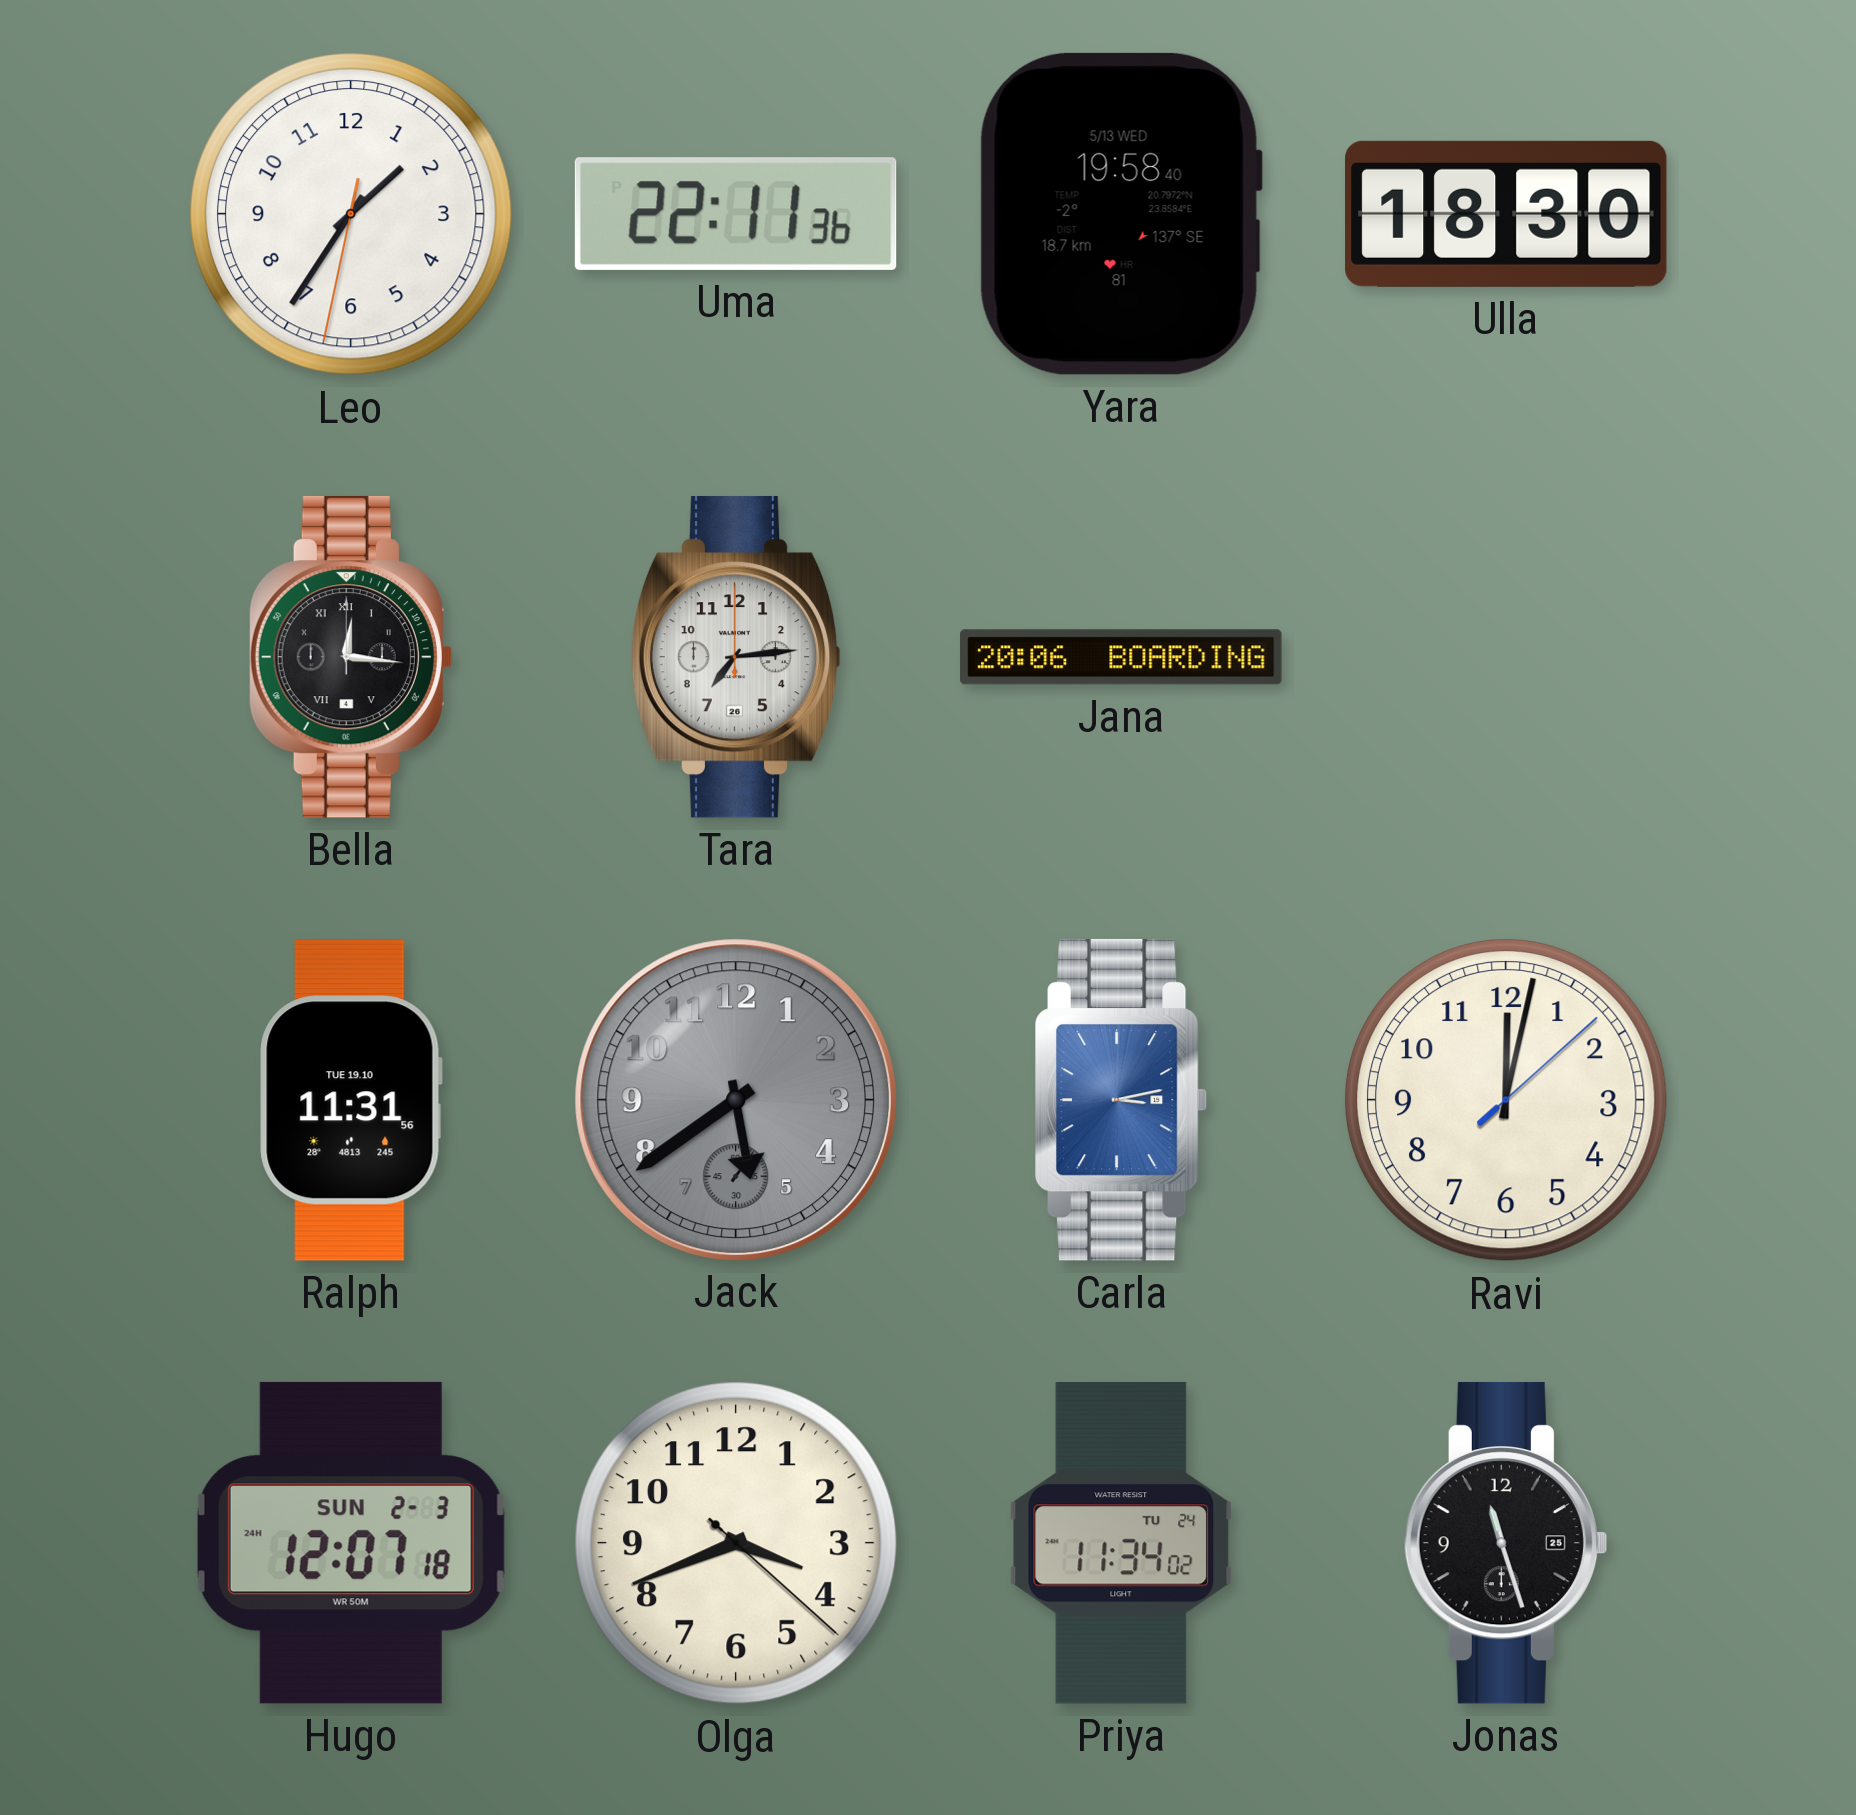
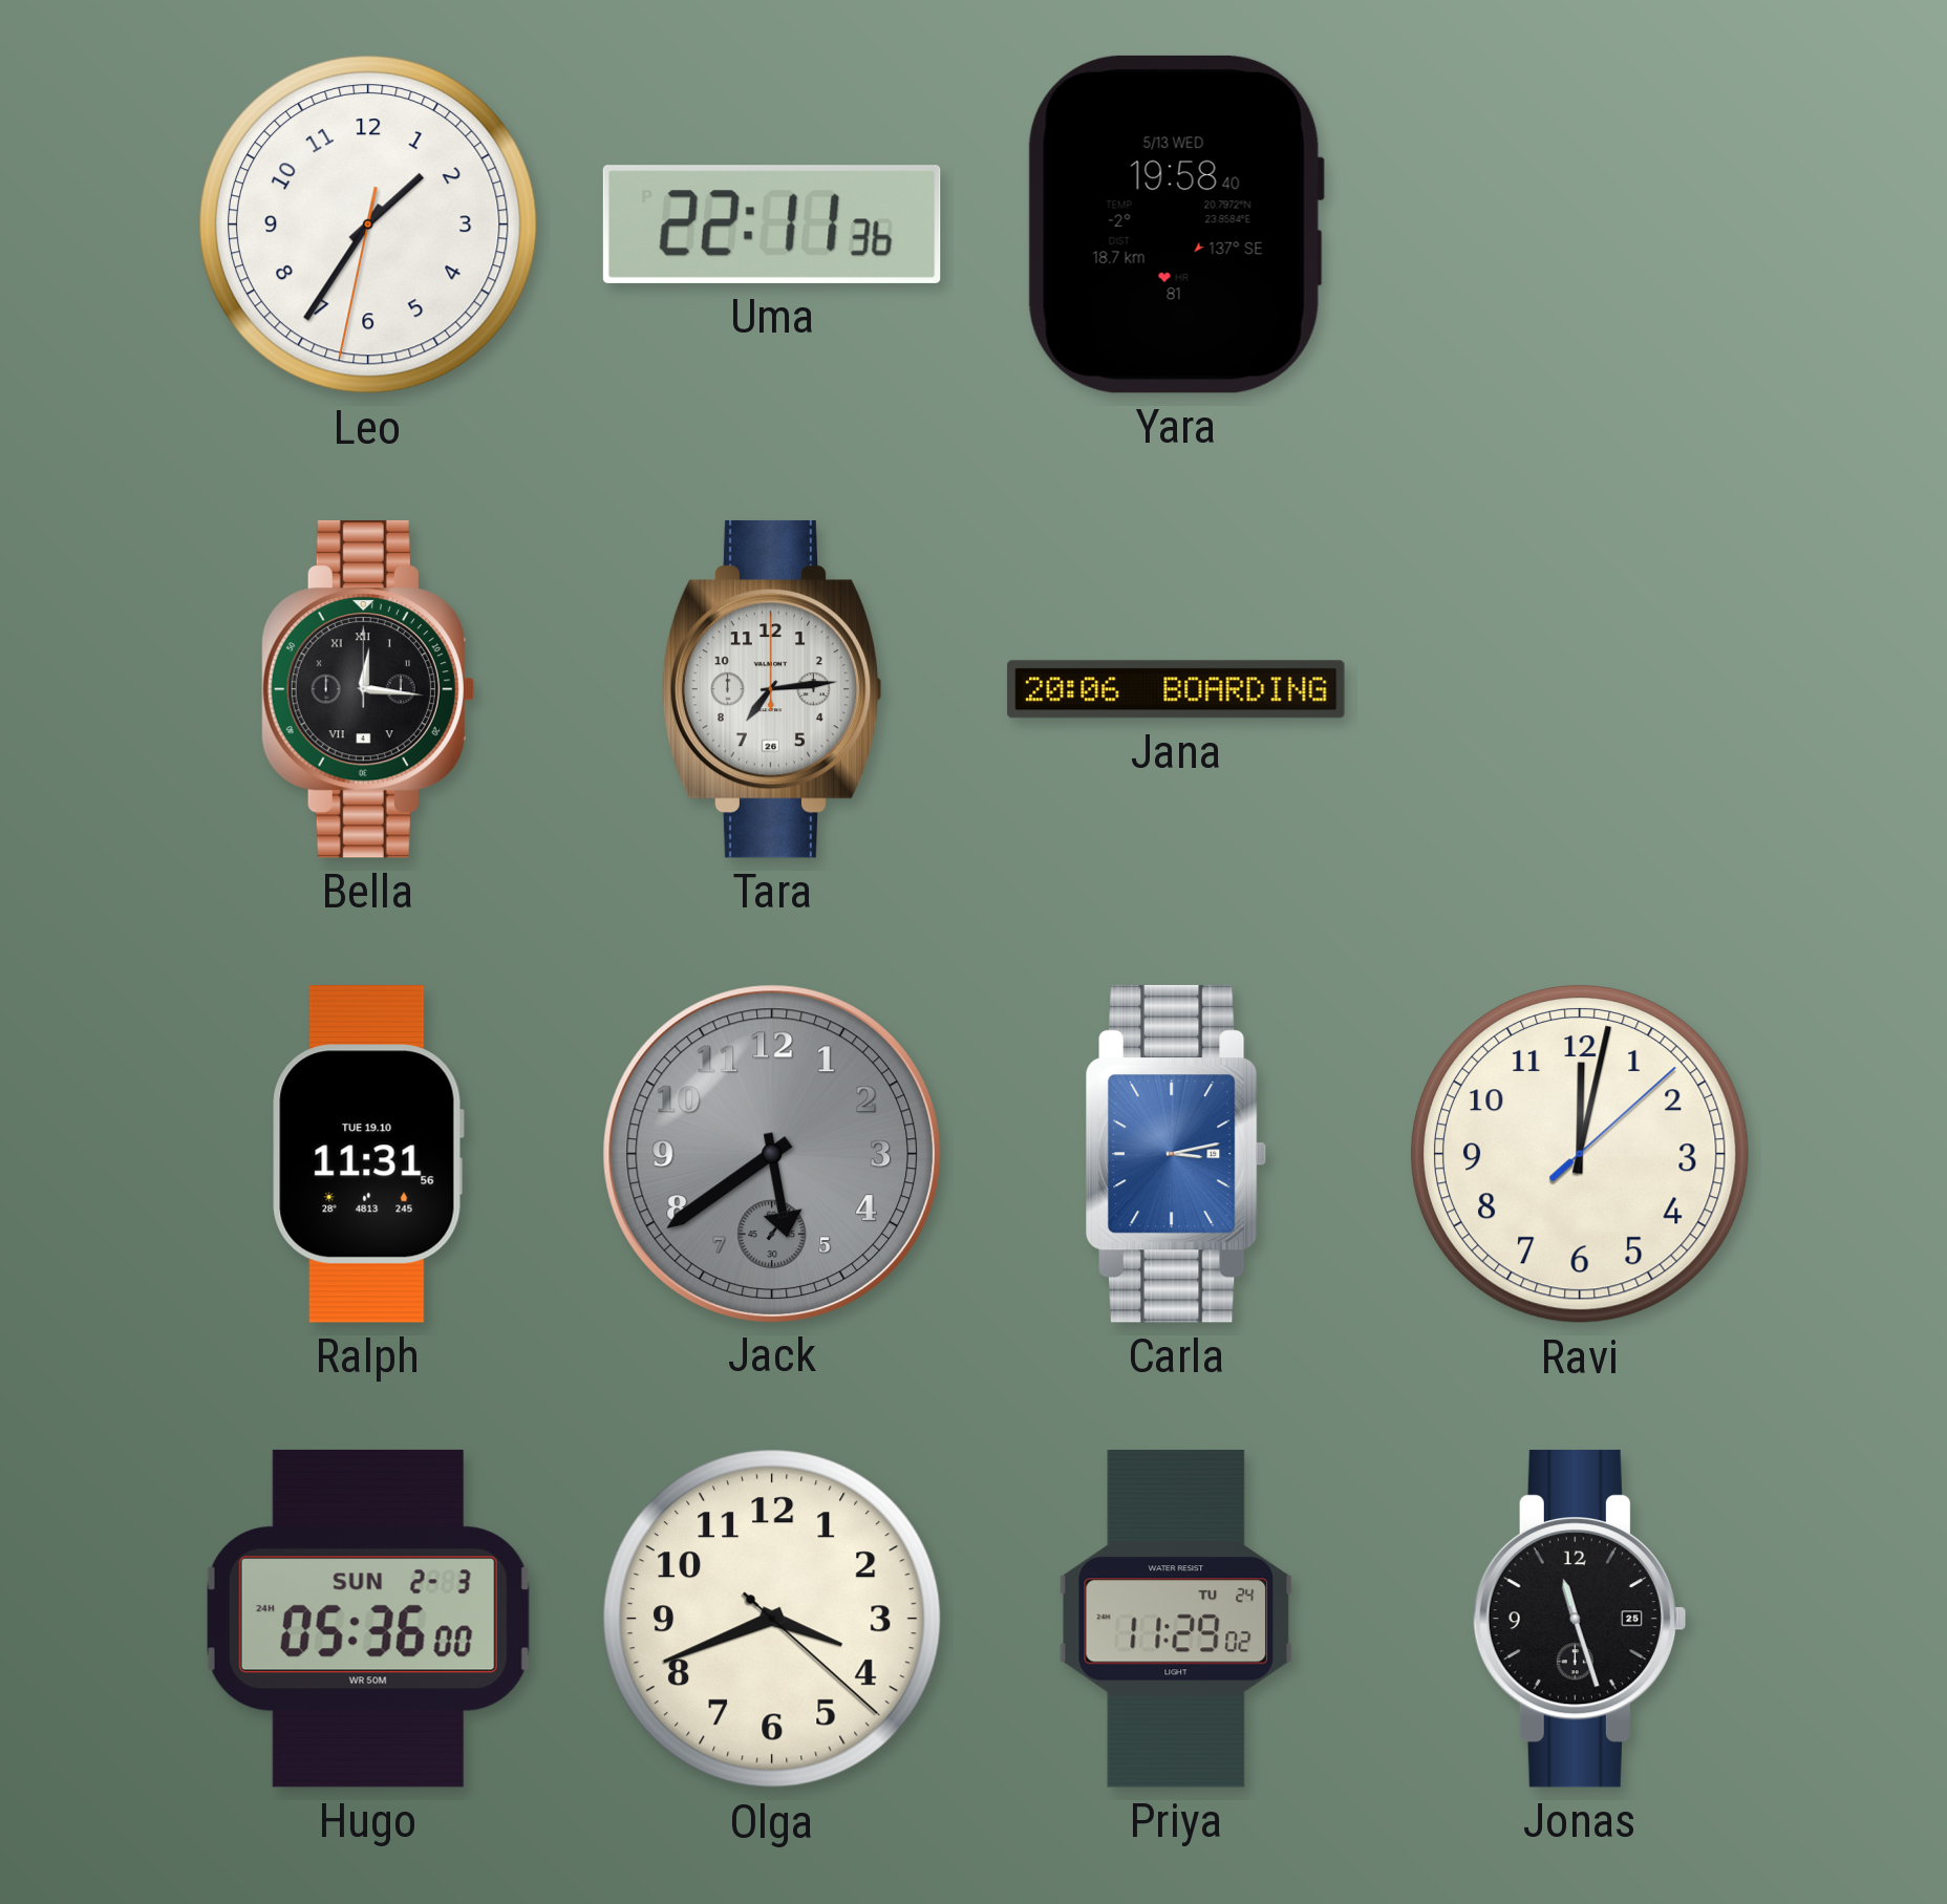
Ulla: 18:30 -> none
Hugo: 12:07 -> 05:36
Priya: 11:34 -> 11:29
